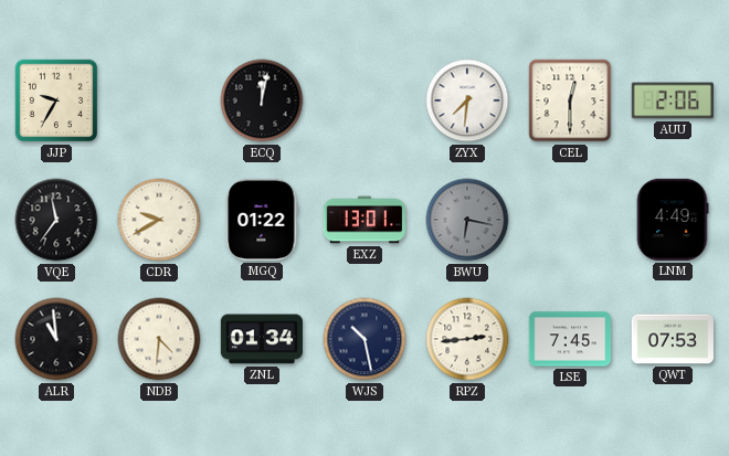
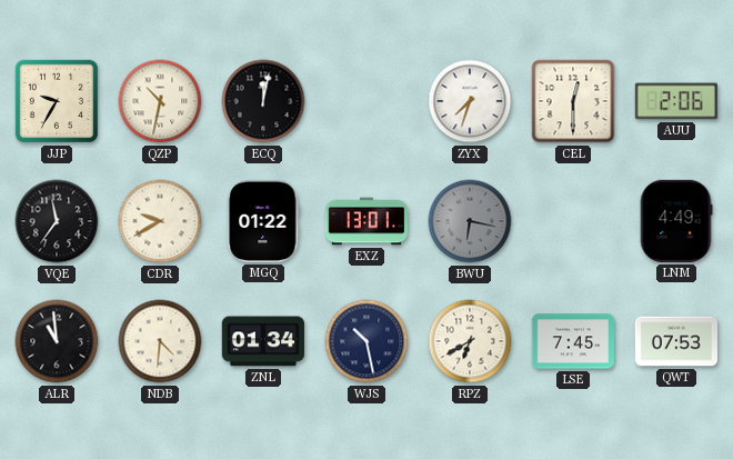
QZP: none -> 10:32
ZYX: 7:31 -> 7:33
RPZ: 2:44 -> 6:40
